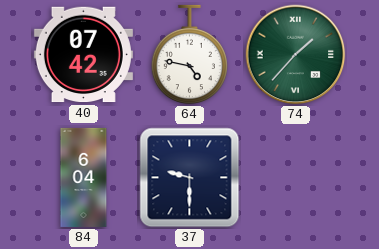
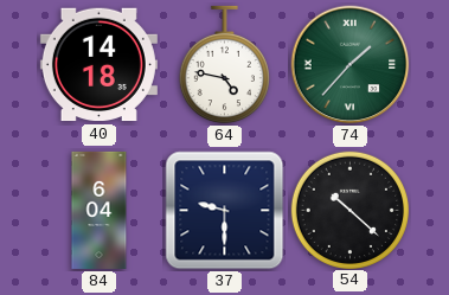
40: 07:42 -> 14:18
54: none -> 10:22
